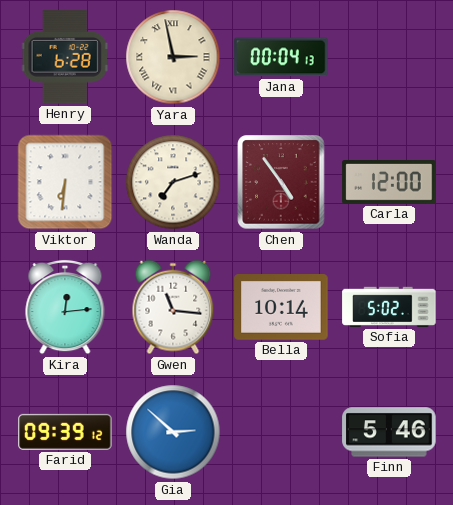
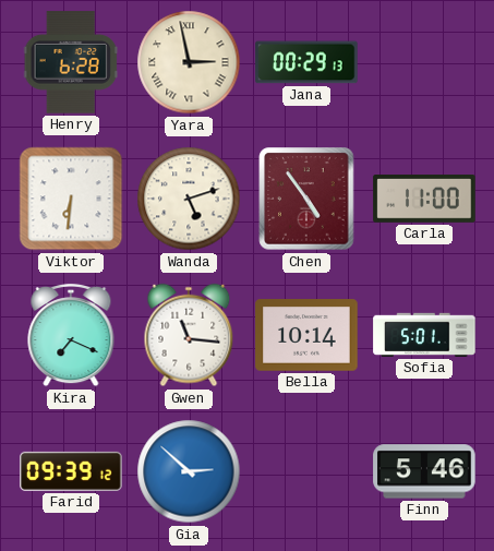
Jana: 00:04 -> 00:29
Wanda: 7:12 -> 5:12
Carla: 12:00 -> 11:00
Kira: 12:14 -> 7:19
Sofia: 5:02 -> 5:01
